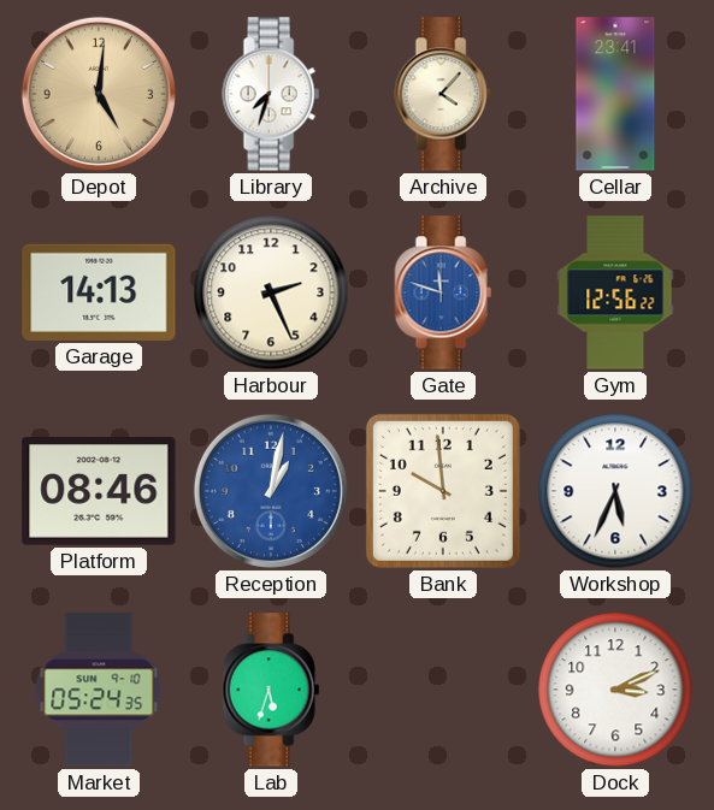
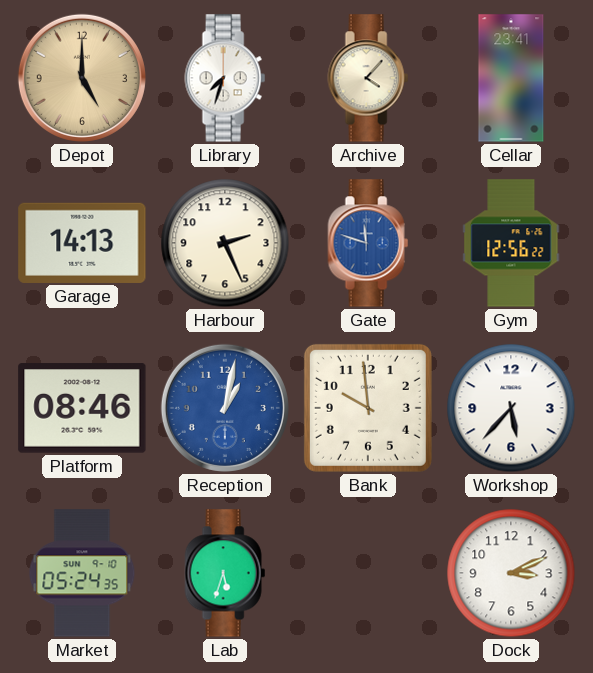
Depot: 5:01 -> 5:00
Workshop: 5:34 -> 5:37
